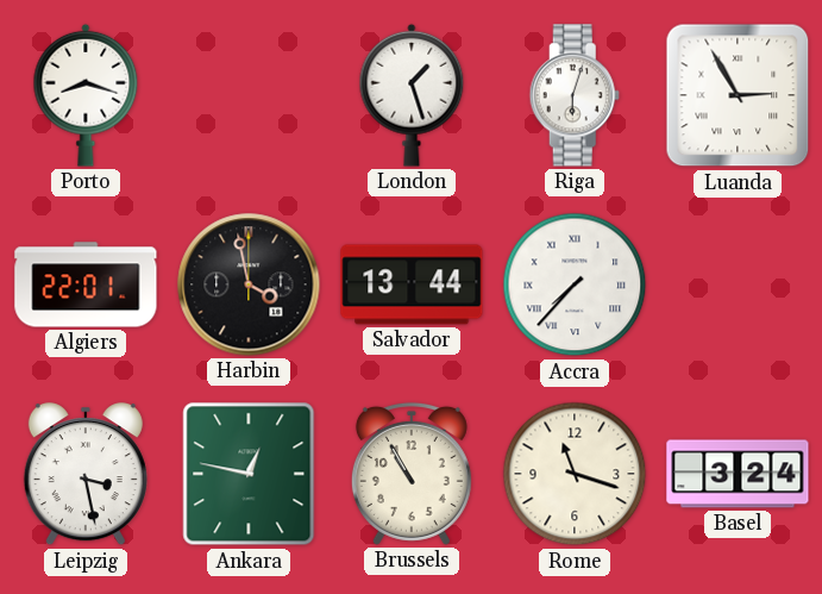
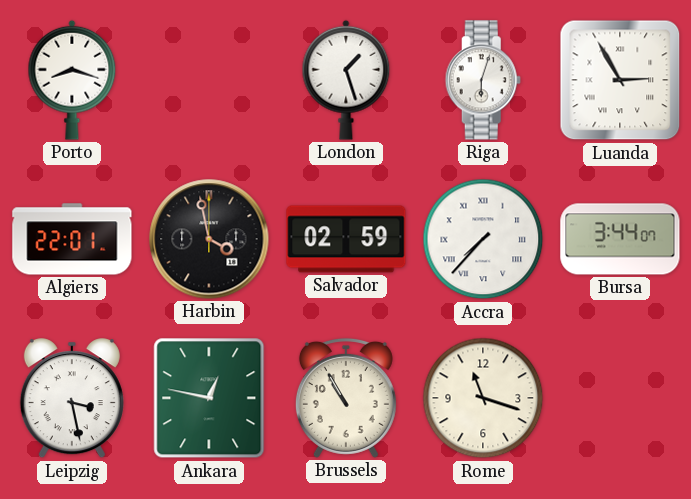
Salvador: 13:44 -> 02:59
Bursa: none -> 3:44
Basel: 3:24 -> none
